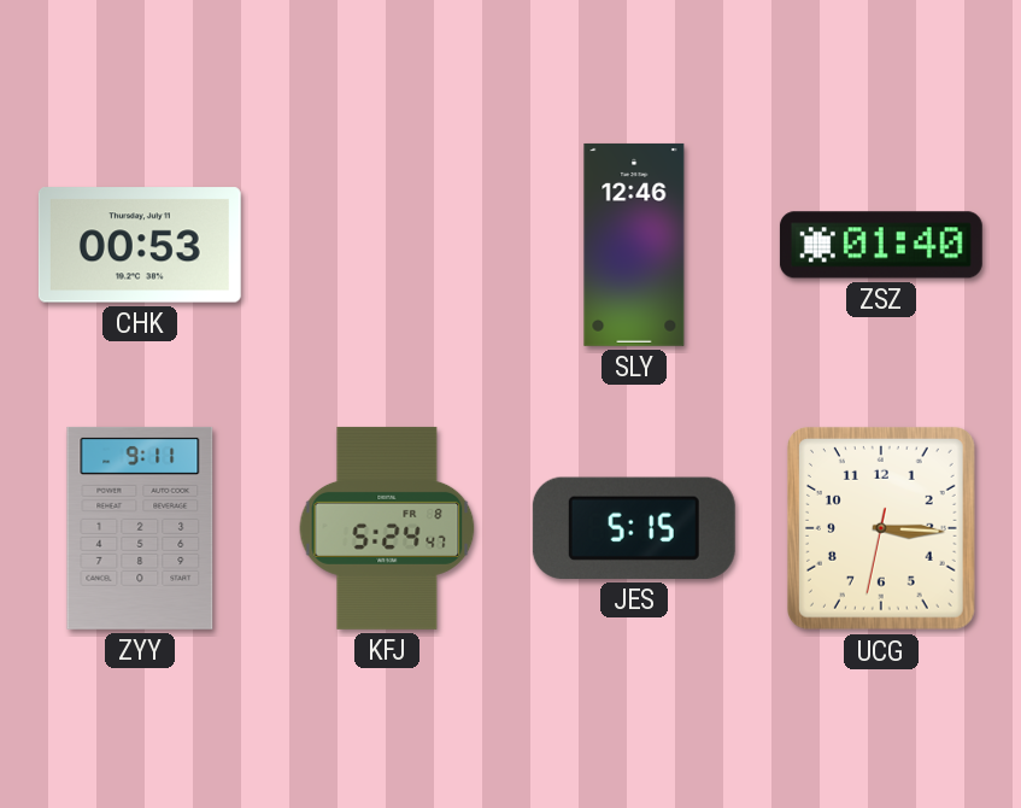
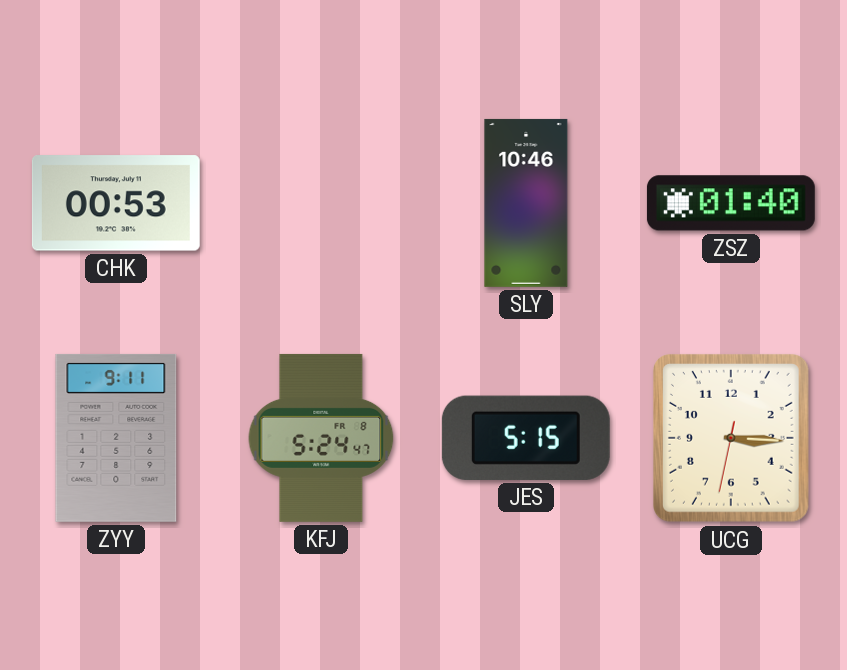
SLY: 12:46 -> 10:46
